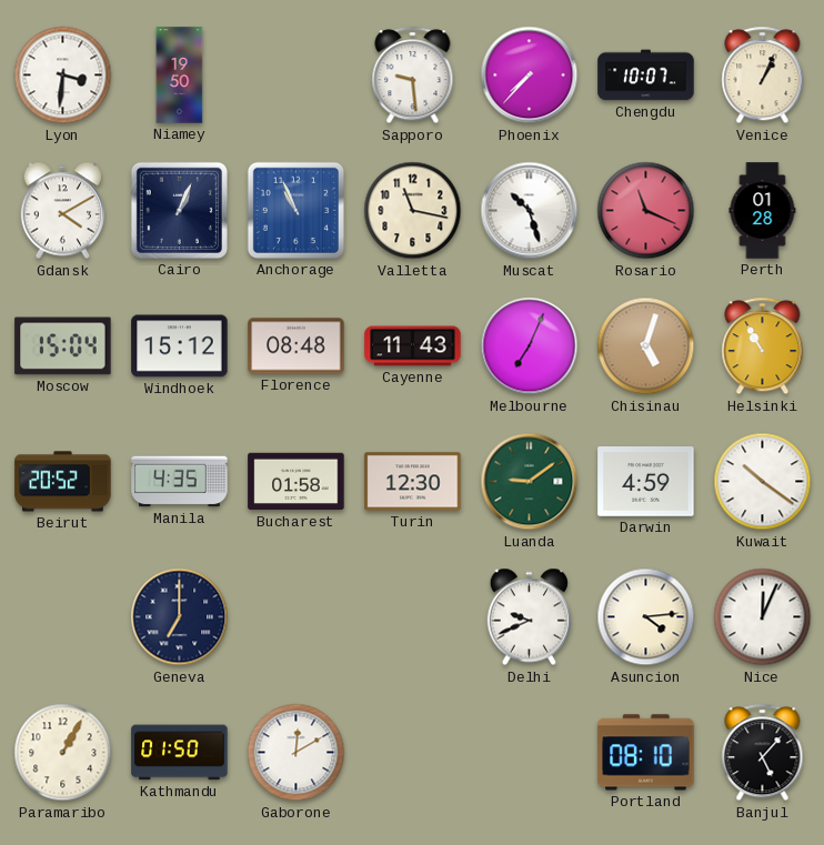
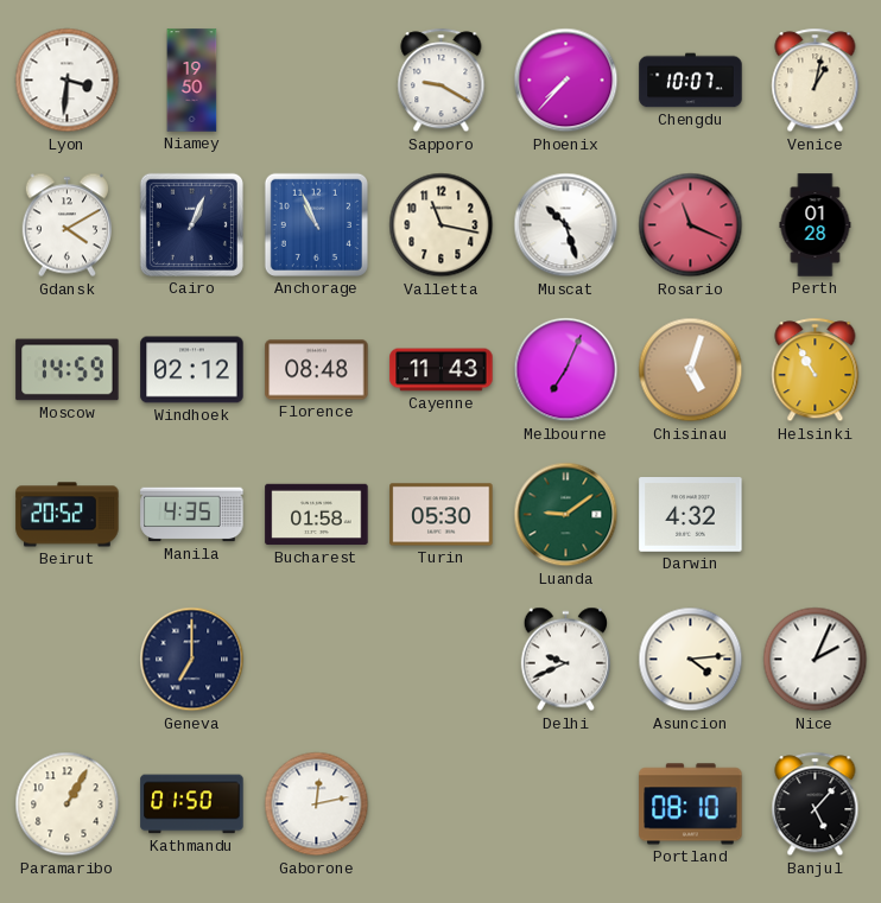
Sapporo: 9:29 -> 9:20
Venice: 1:04 -> 1:02
Moscow: 15:04 -> 14:59
Windhoek: 15:12 -> 02:12
Turin: 12:30 -> 05:30
Darwin: 4:59 -> 4:32
Kuwait: 10:21 -> none
Nice: 12:04 -> 2:04
Gaborone: 12:10 -> 12:13
